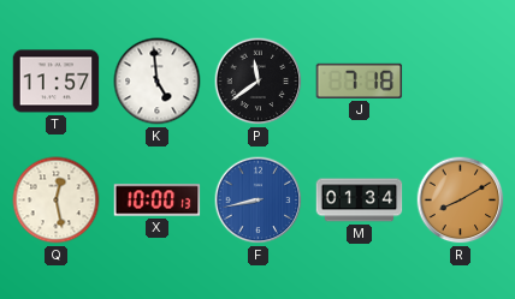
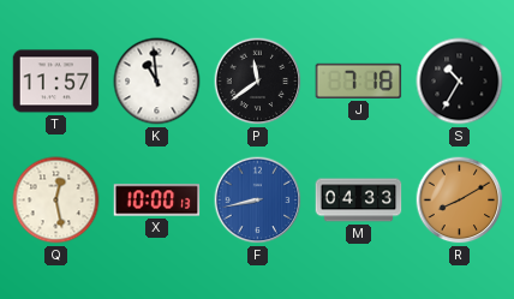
K: 4:59 -> 10:59
S: none -> 10:35
M: 01:34 -> 04:33
